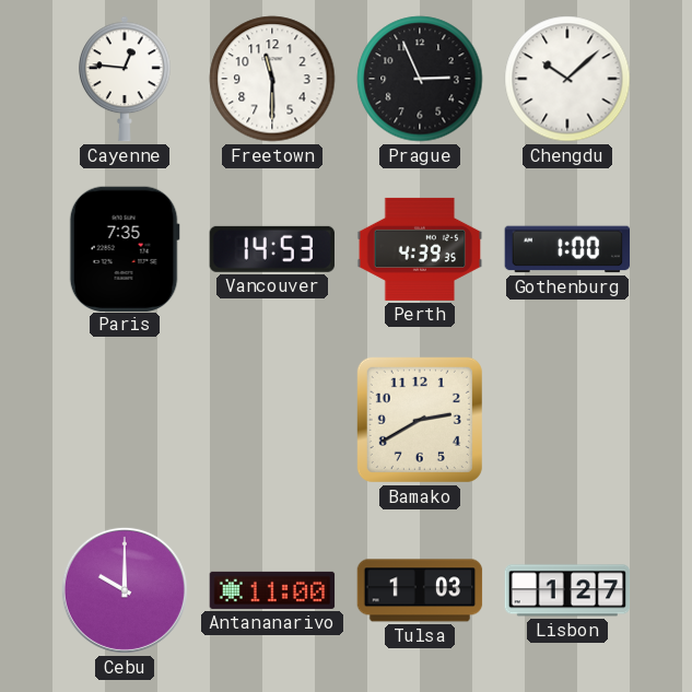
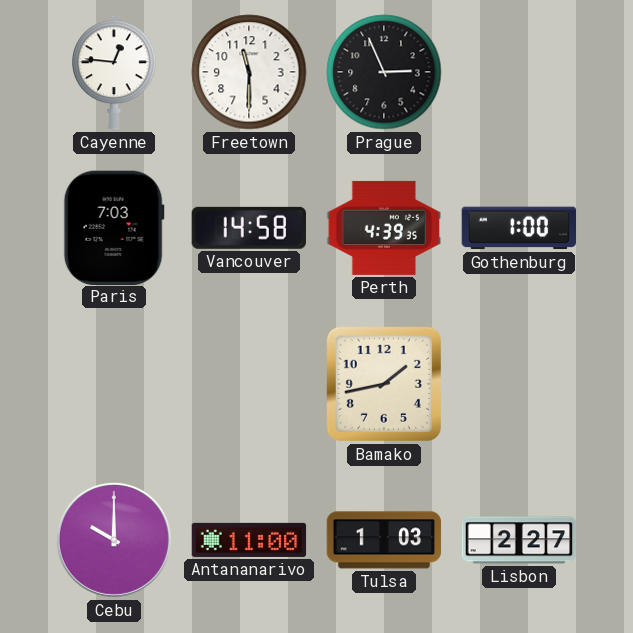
Chengdu: 10:08 -> none
Paris: 7:35 -> 7:03
Vancouver: 14:53 -> 14:58
Bamako: 2:40 -> 1:43
Lisbon: 1:27 -> 2:27
